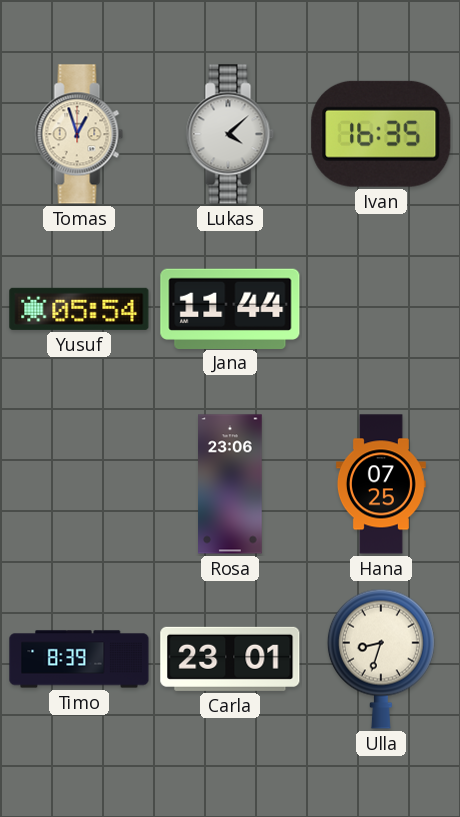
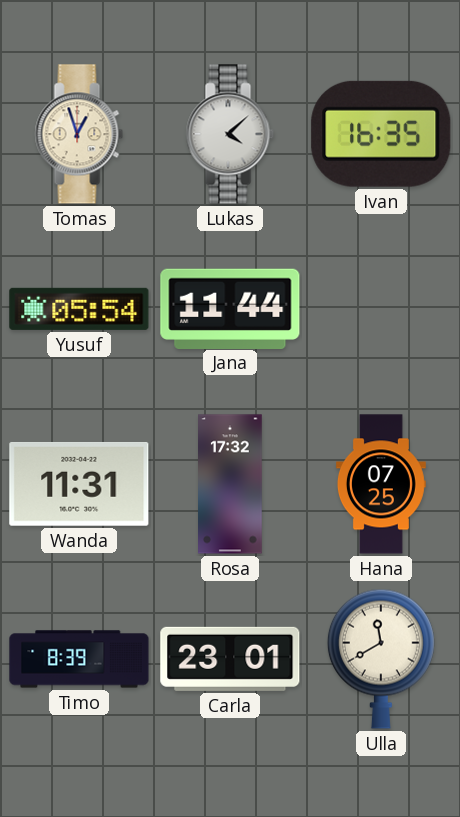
Wanda: none -> 11:31
Rosa: 23:06 -> 17:32
Ulla: 8:33 -> 11:40
